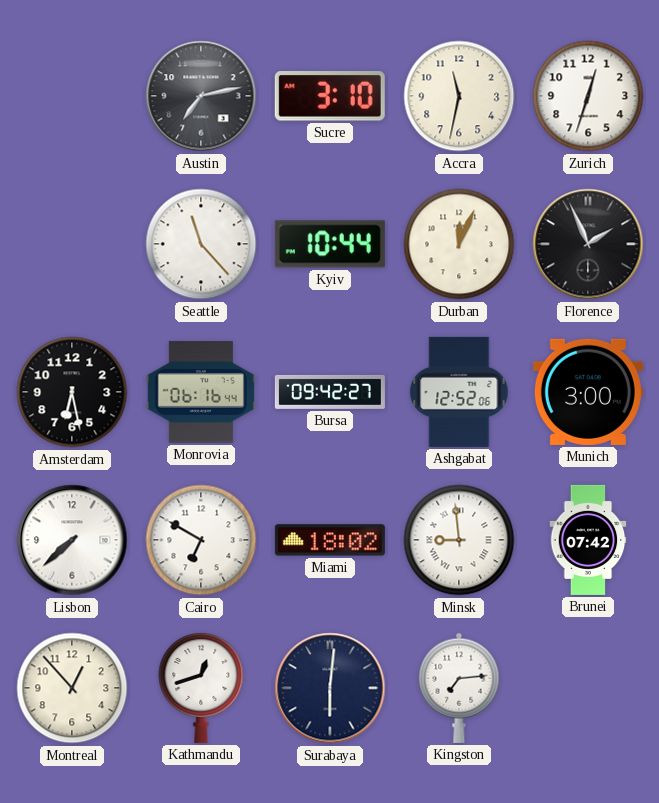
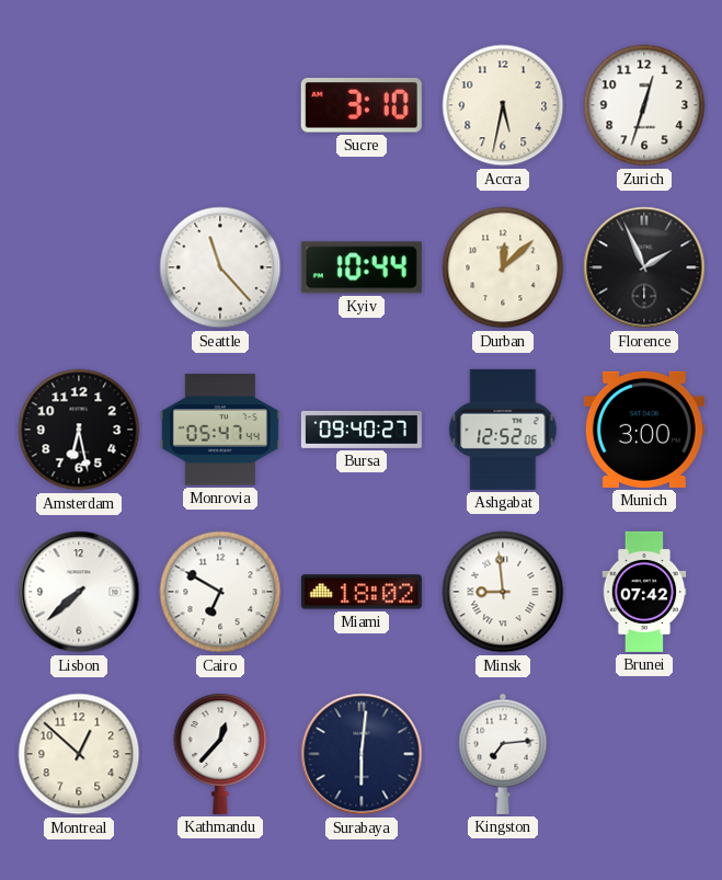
Austin: 7:13 -> none
Accra: 11:32 -> 5:32
Durban: 12:04 -> 12:08
Monrovia: 06:16 -> 05:47
Bursa: 09:42 -> 09:40
Montreal: 12:53 -> 12:52
Kathmandu: 12:42 -> 12:37
